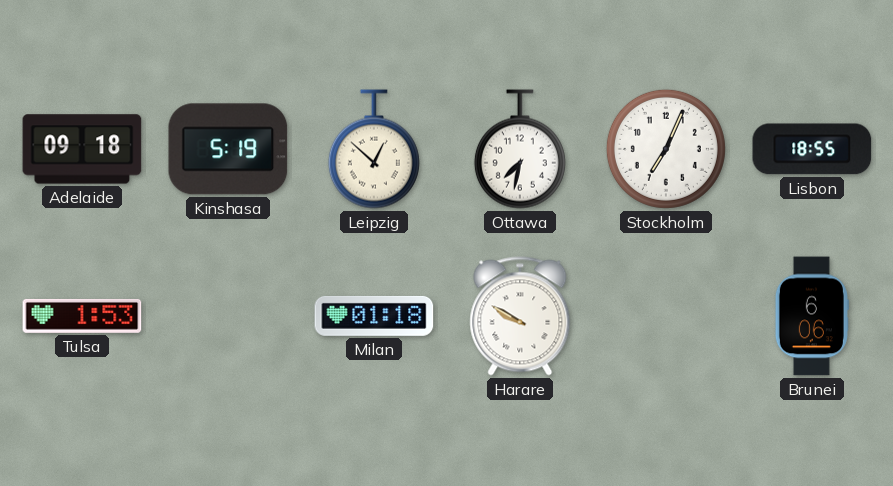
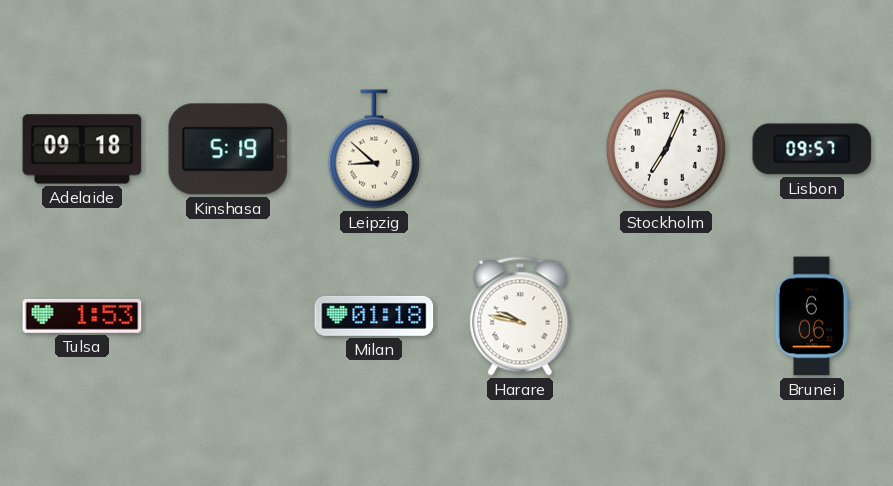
Leipzig: 12:52 -> 8:52
Ottawa: 7:32 -> none
Lisbon: 18:55 -> 09:57
Harare: 9:50 -> 9:47
